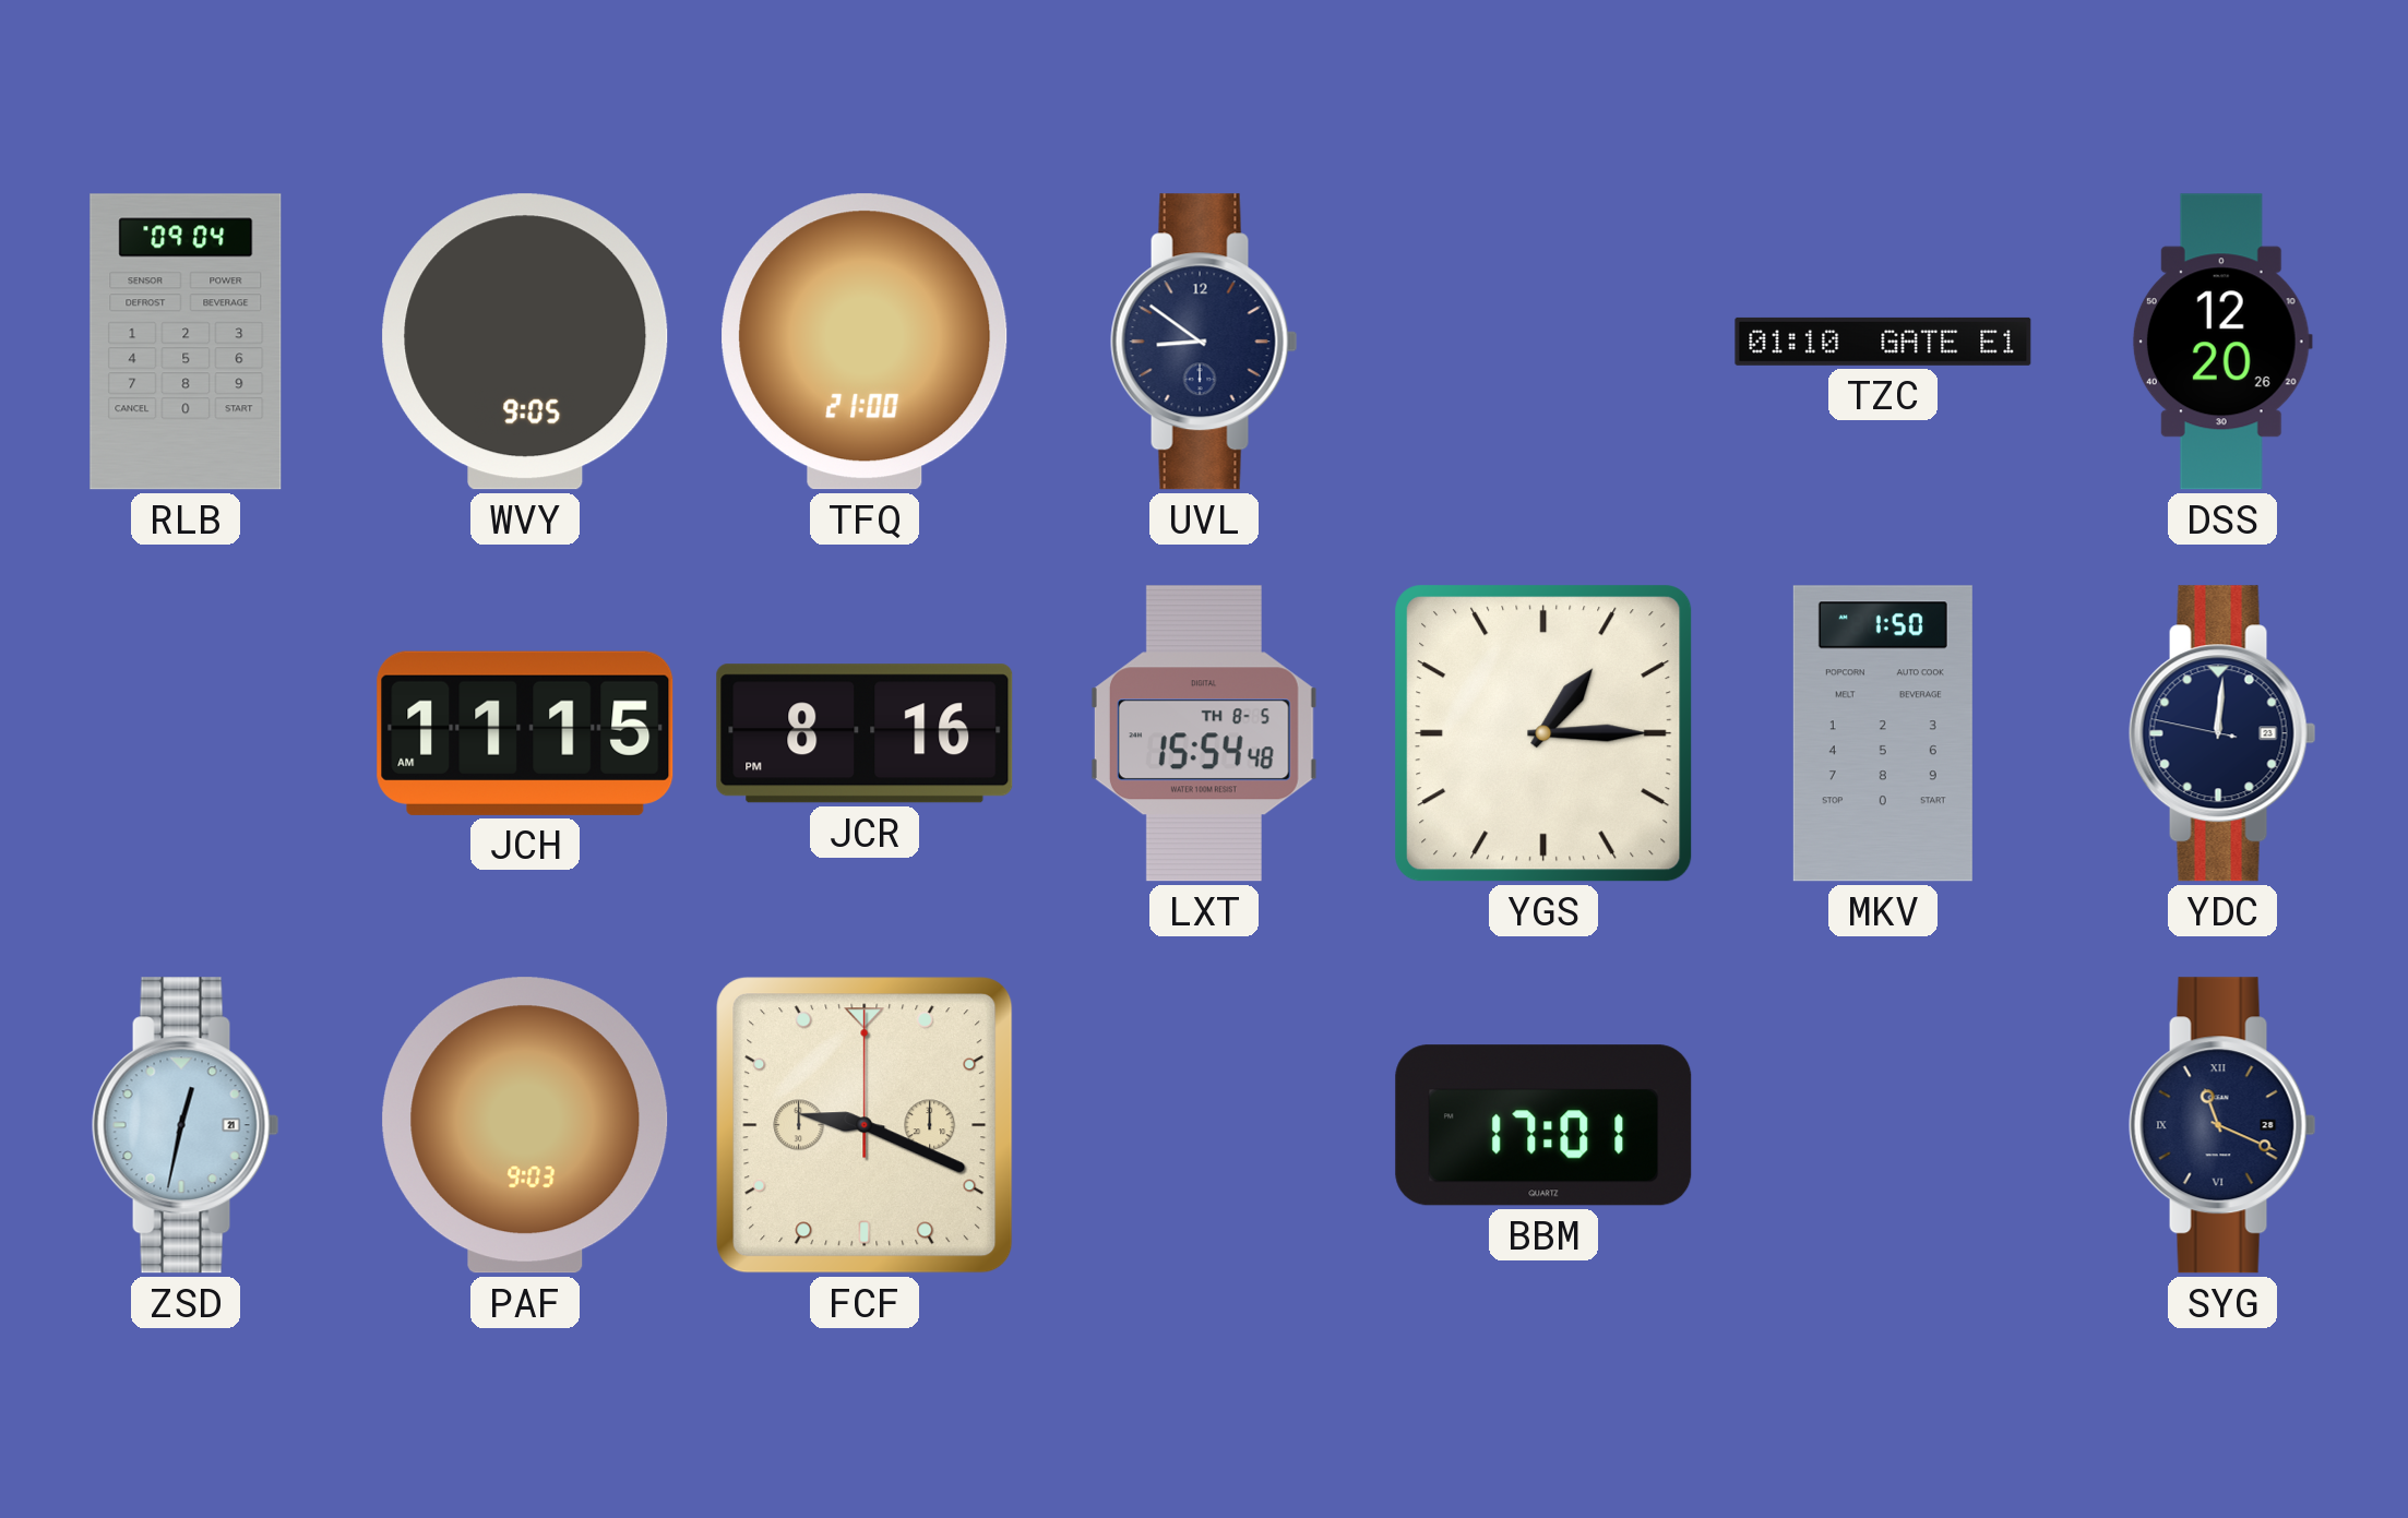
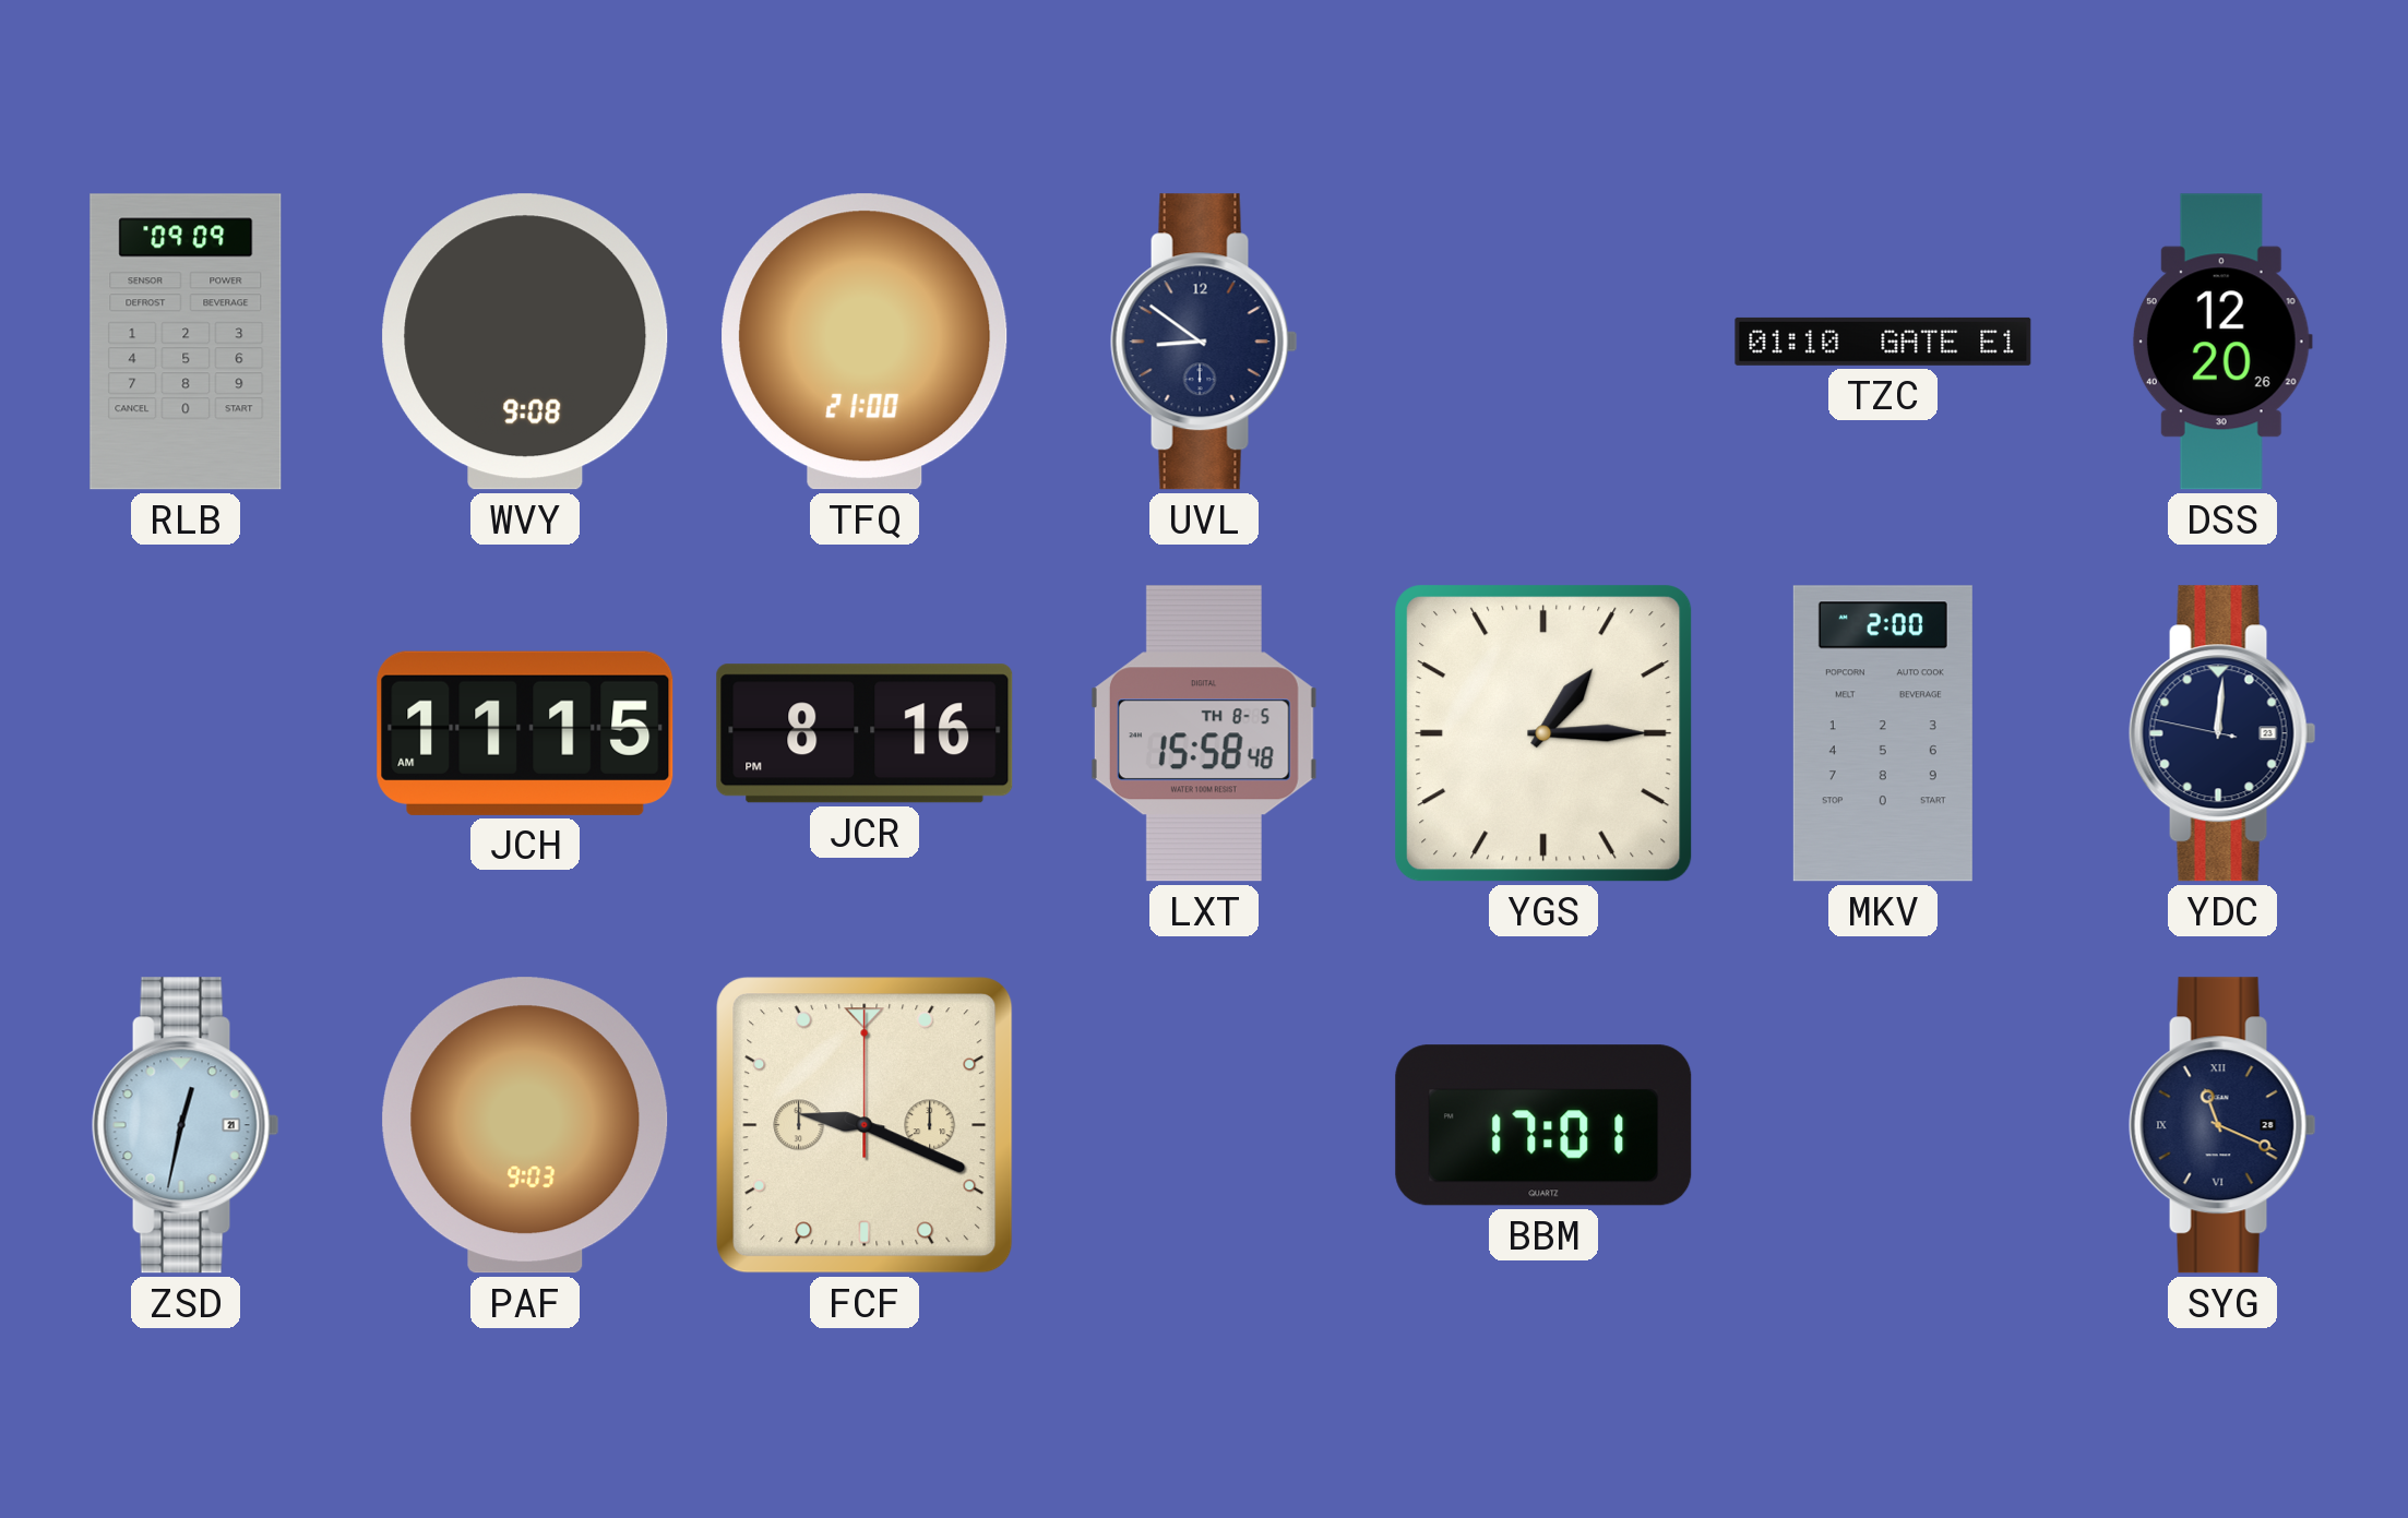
RLB: 09:04 -> 09:09
WVY: 9:05 -> 9:08
LXT: 15:54 -> 15:58
MKV: 1:50 -> 2:00
